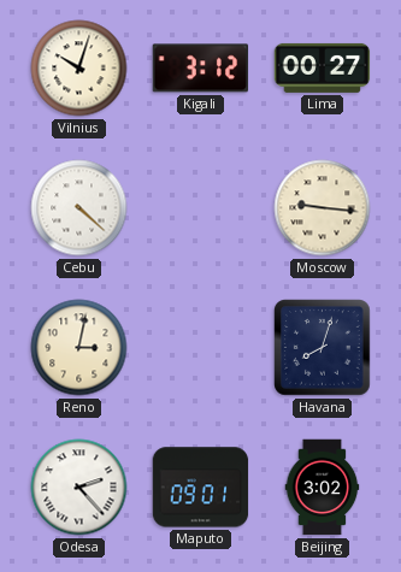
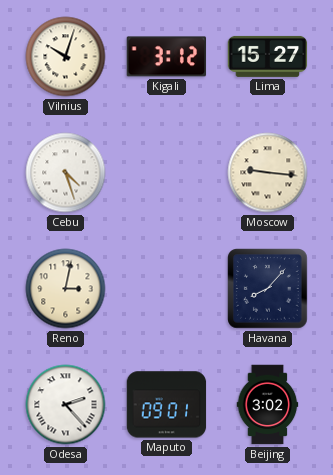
Lima: 00:27 -> 15:27
Cebu: 4:22 -> 4:27
Havana: 8:03 -> 8:07
